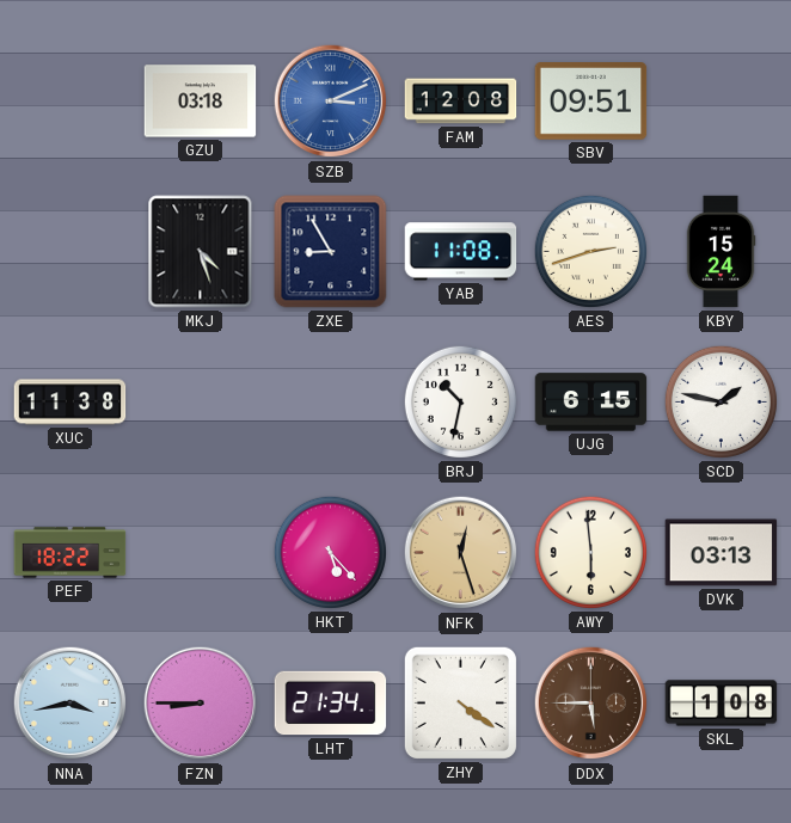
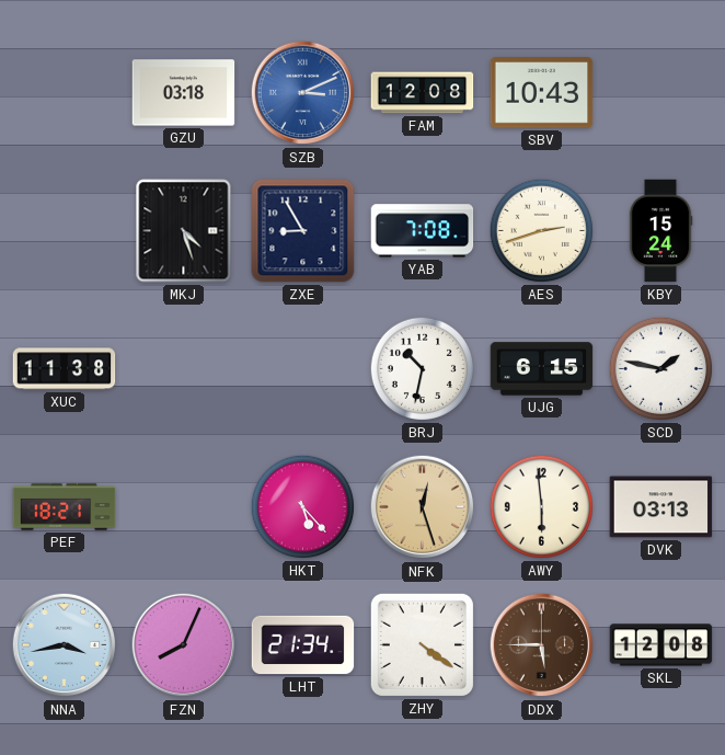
SBV: 09:51 -> 10:43
YAB: 11:08 -> 7:08
PEF: 18:22 -> 18:21
FZN: 8:45 -> 8:04
SKL: 1:08 -> 12:08
